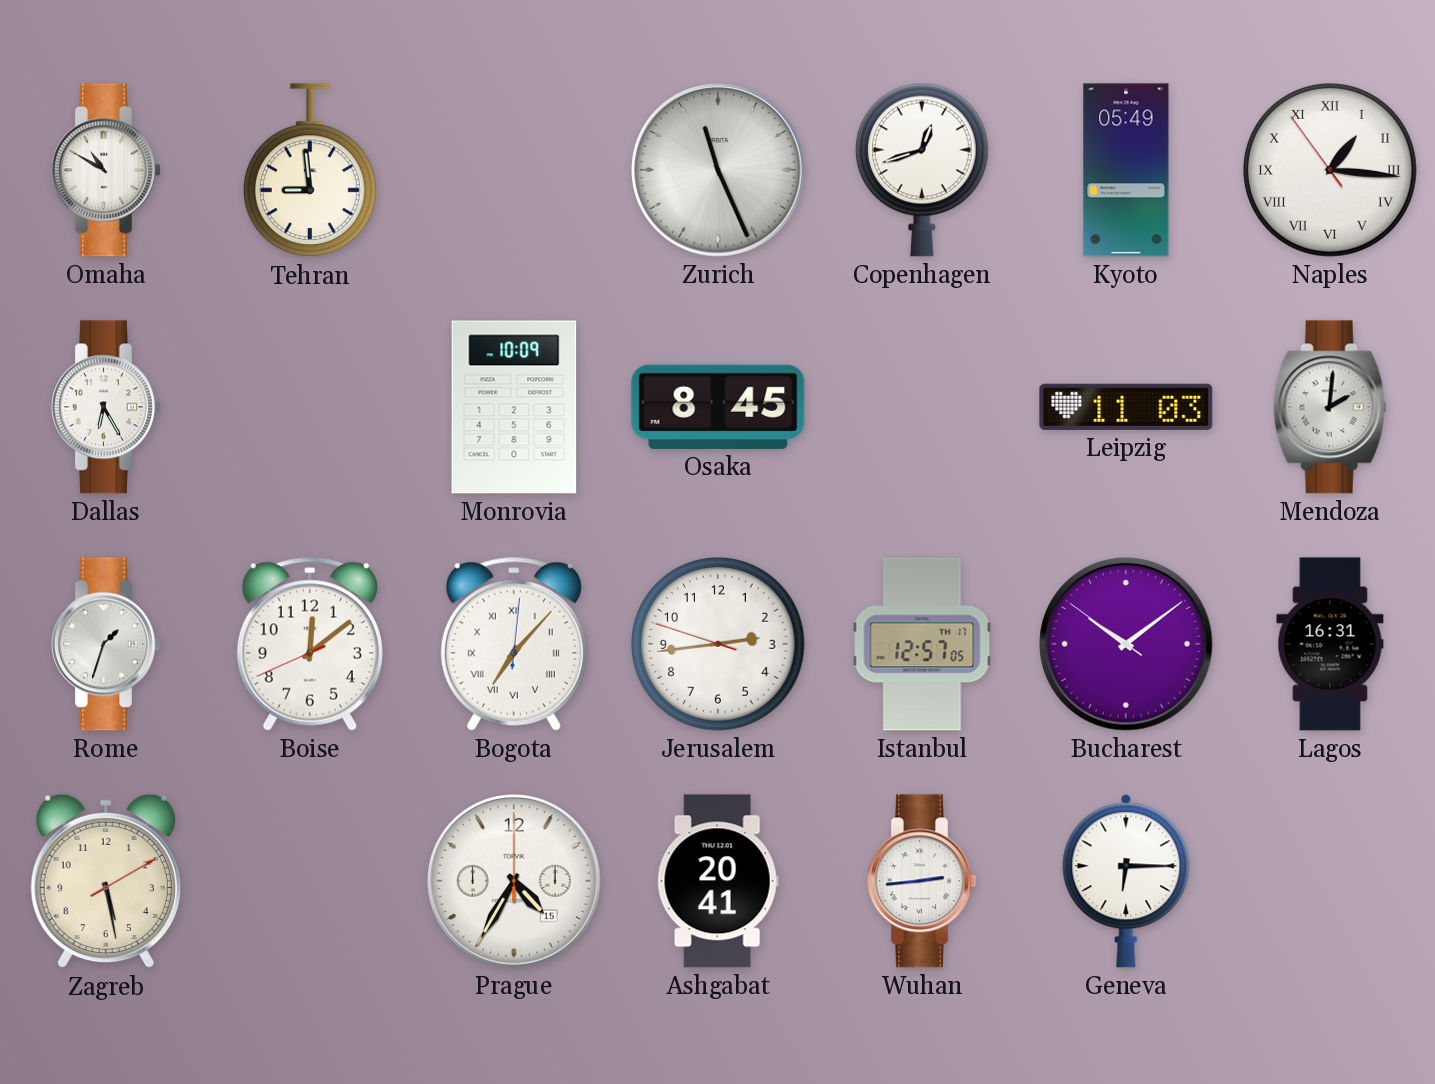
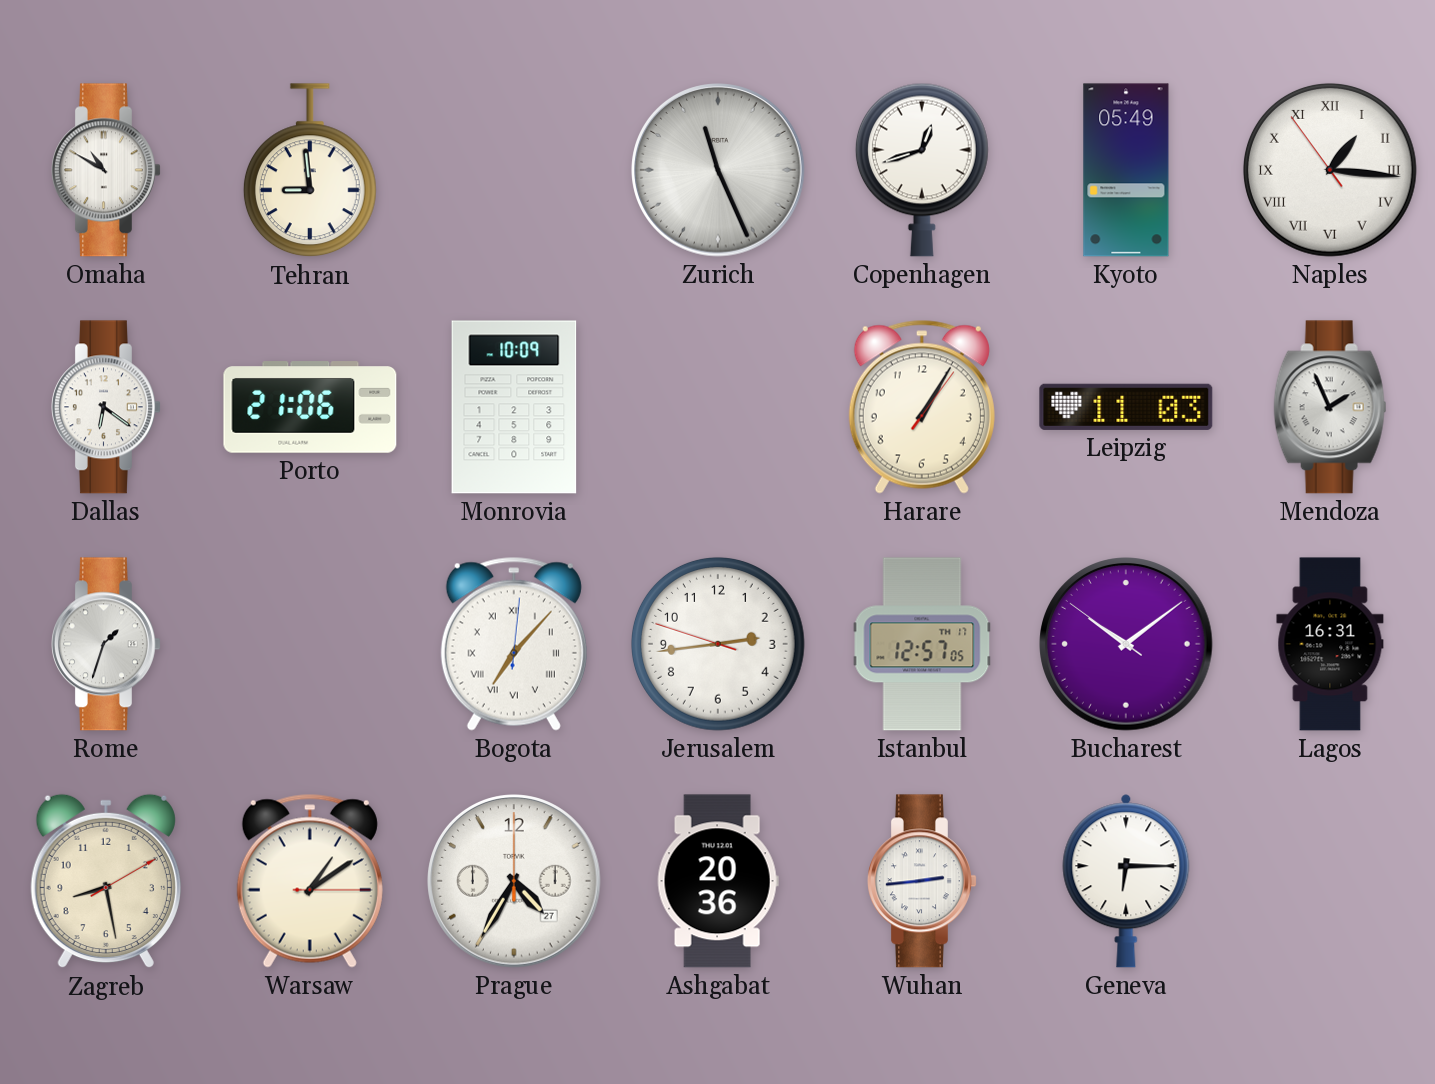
Dallas: 6:25 -> 6:21
Porto: none -> 21:06
Osaka: 8:45 -> none
Harare: none -> 1:05
Mendoza: 2:01 -> 1:56
Boise: 12:08 -> none
Zagreb: 5:28 -> 8:28
Warsaw: none -> 1:09
Prague date: 15 -> 27
Ashgabat: 20:41 -> 20:36
